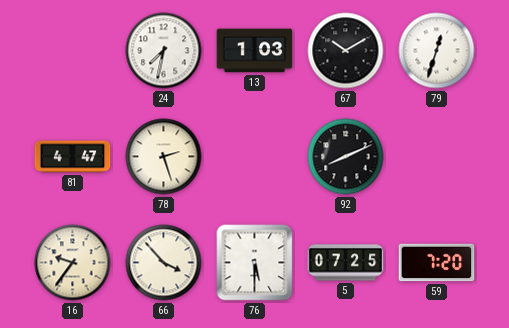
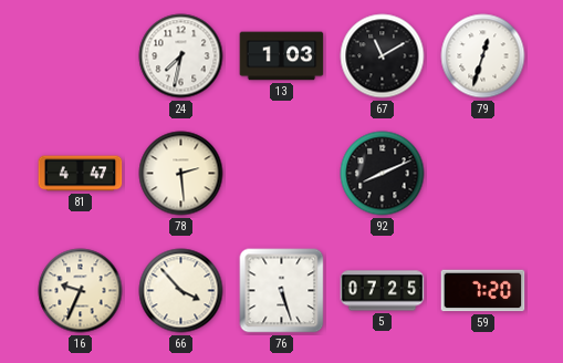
67: 10:10 -> 11:10
78: 2:27 -> 2:29
16: 9:36 -> 9:34
76: 5:30 -> 5:27
